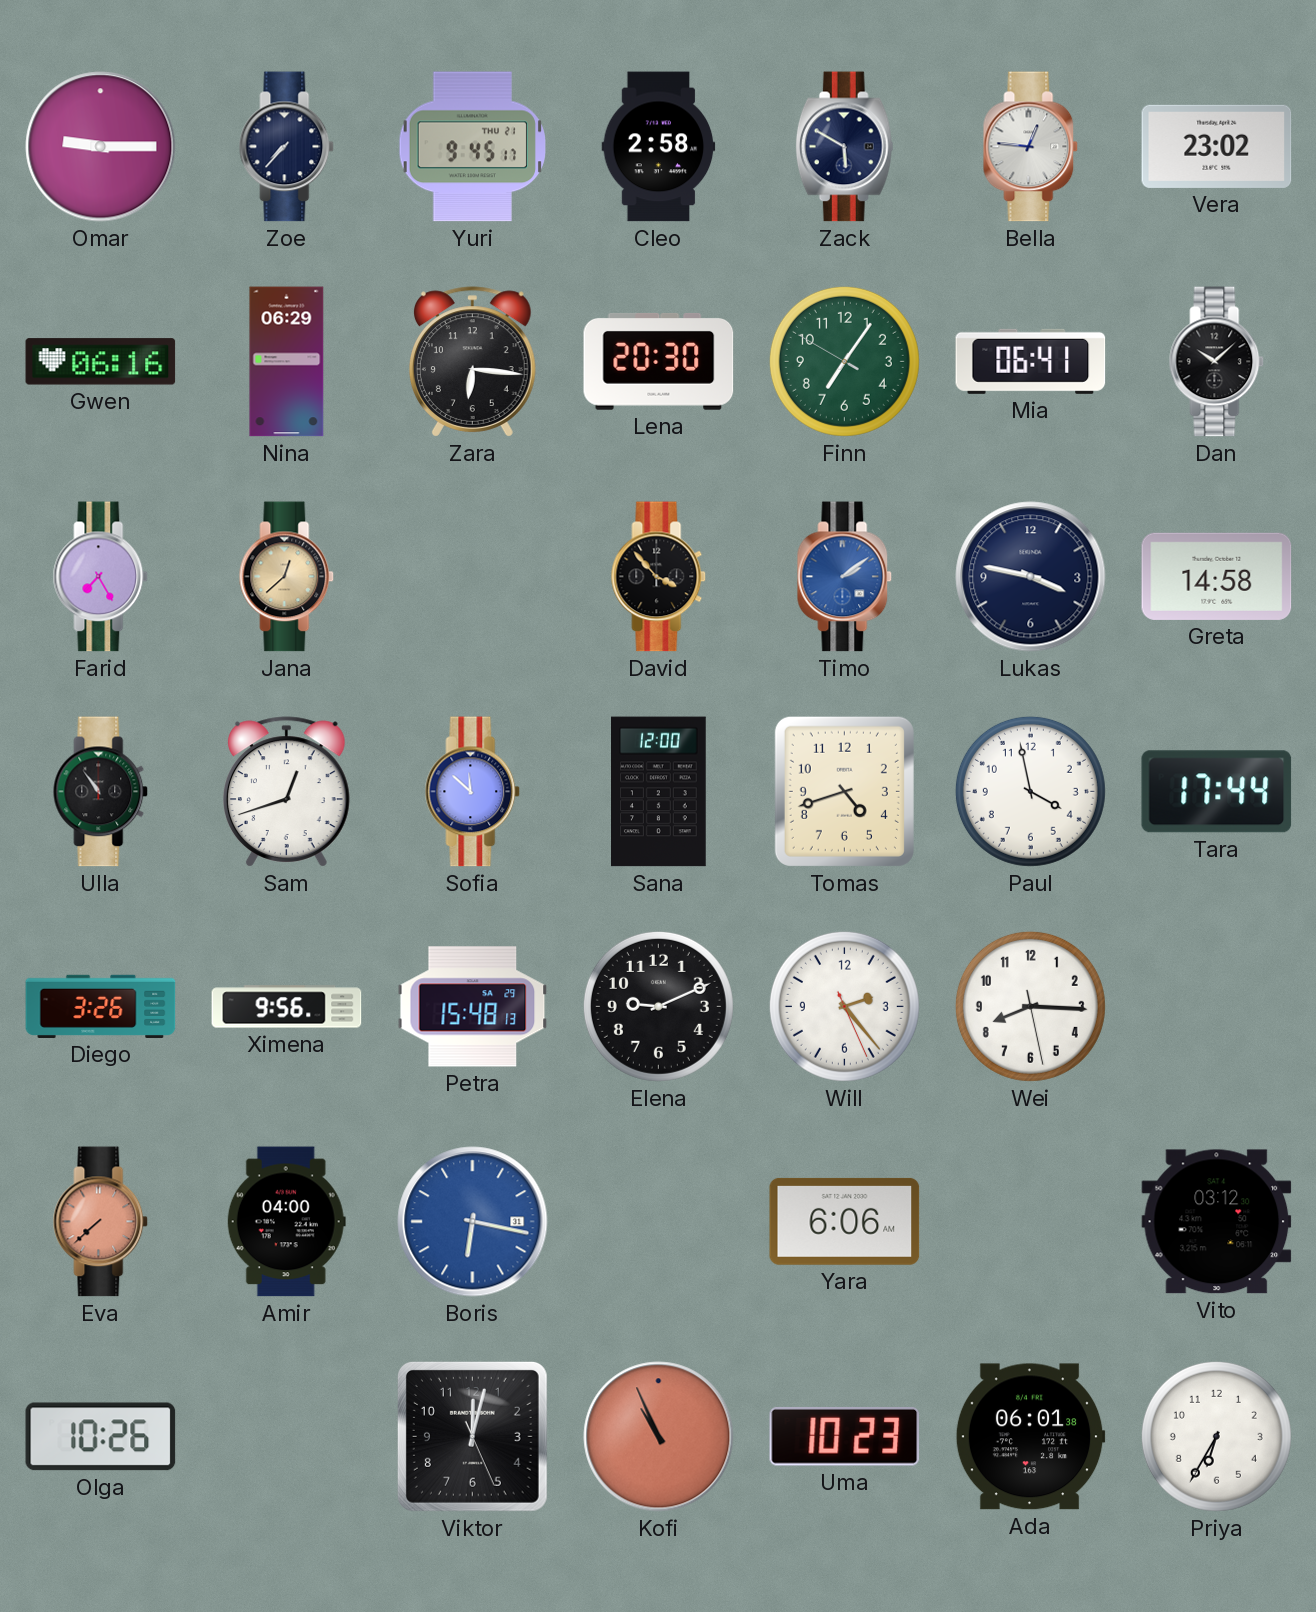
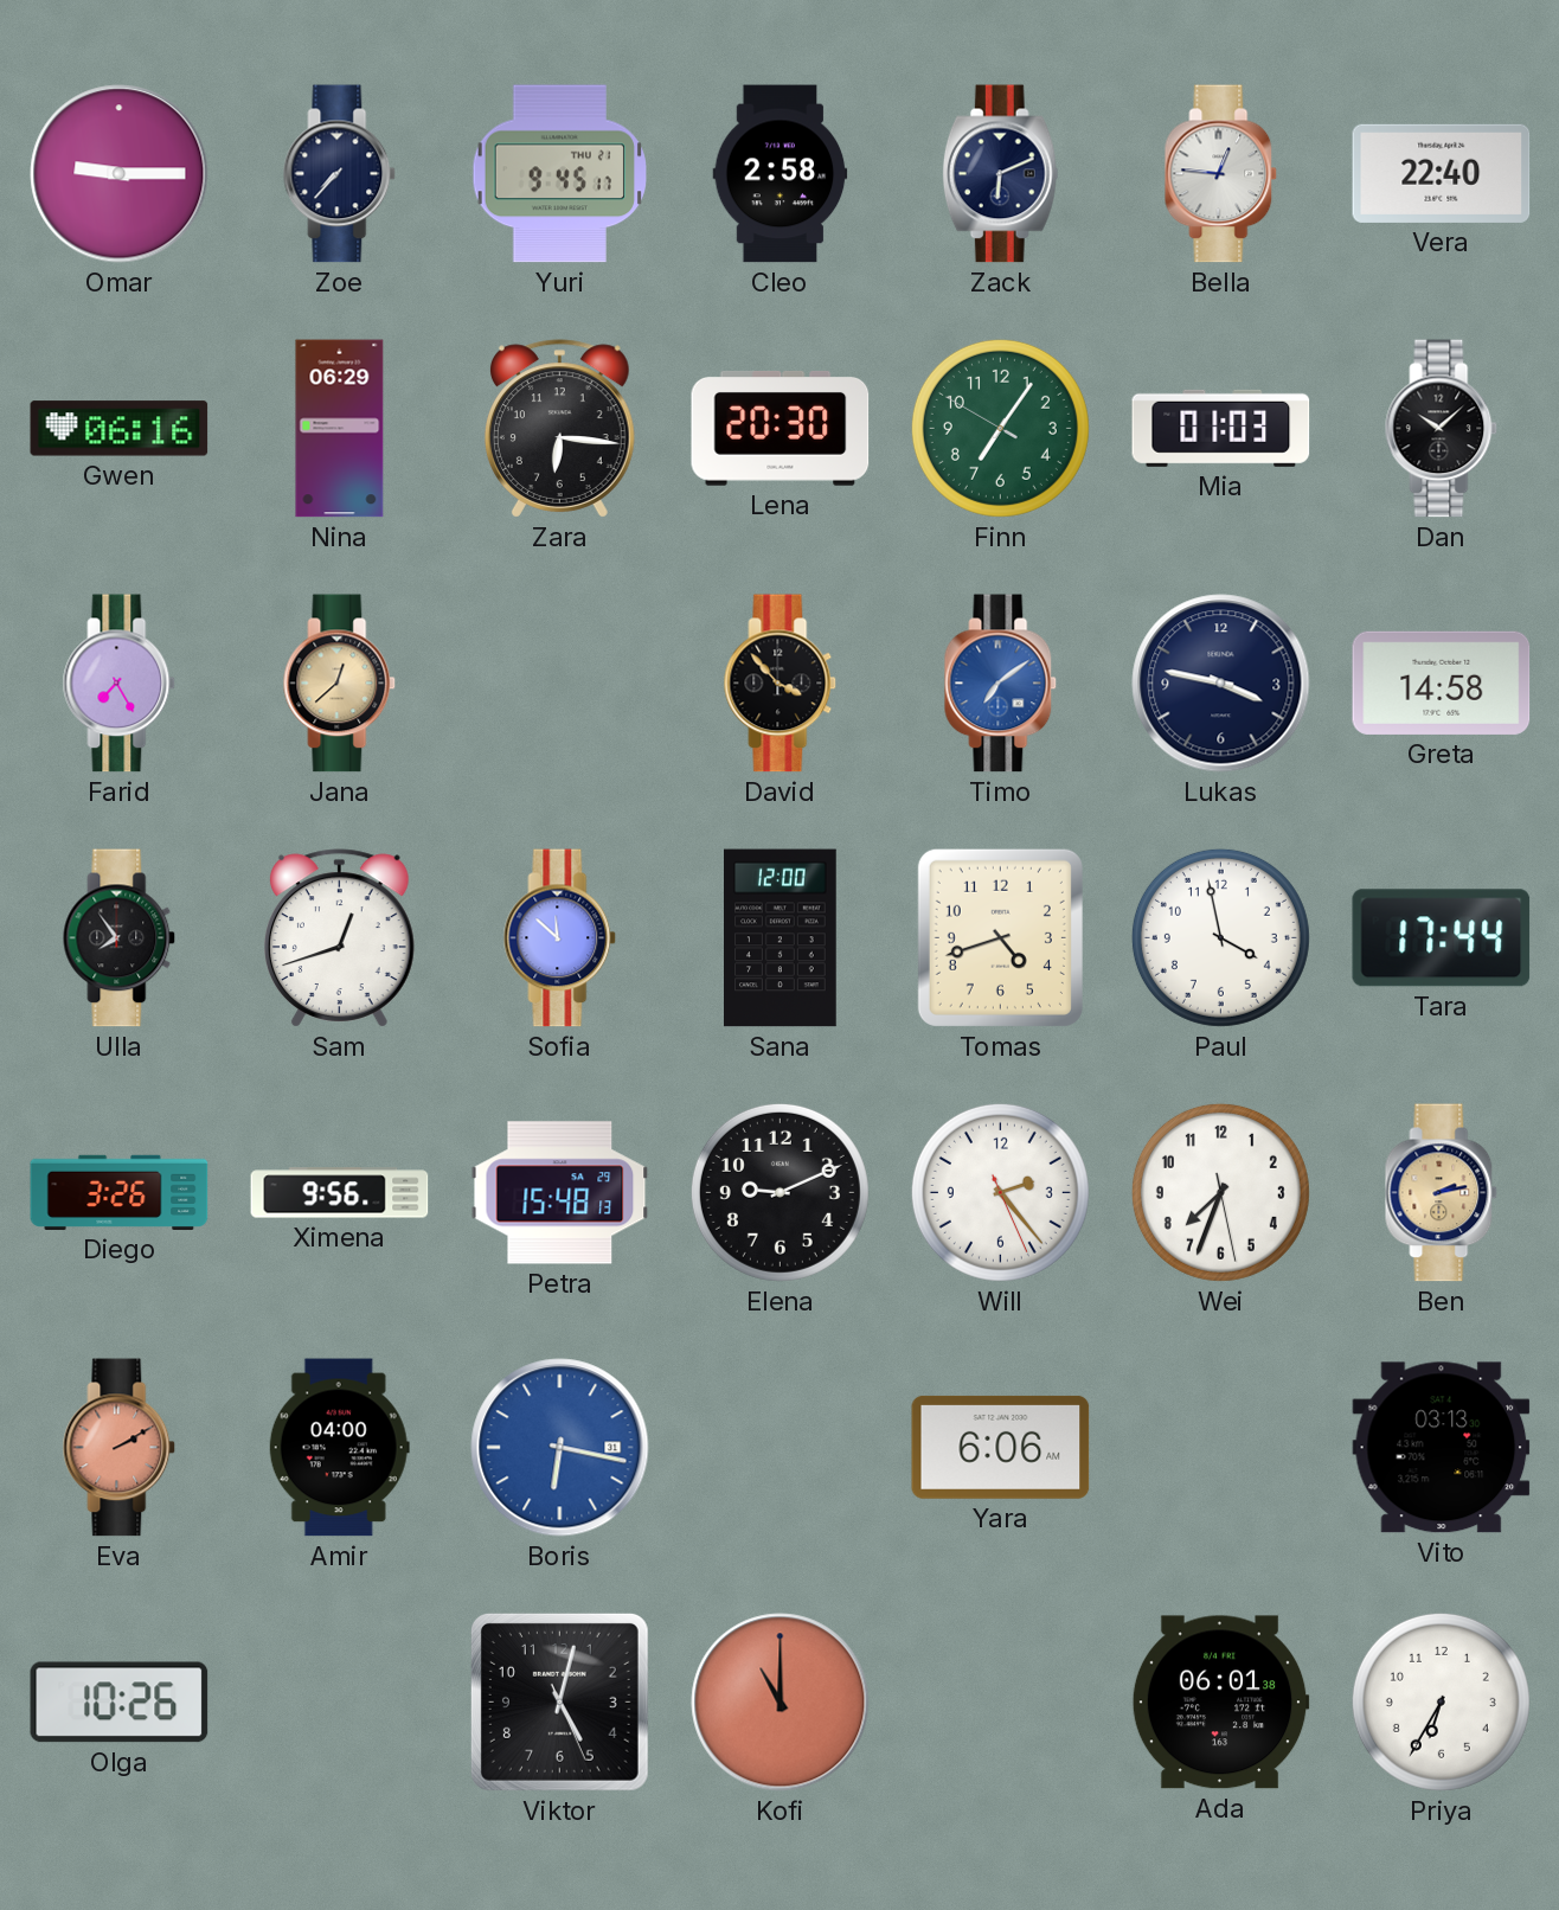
Zack: 5:50 -> 6:11
Vera: 23:02 -> 22:40
Mia: 06:41 -> 01:03
Timo: 2:09 -> 7:09
Ulla: 10:54 -> 7:54
Wei: 8:15 -> 7:33
Ben: none -> 2:13
Eva: 7:38 -> 2:10
Vito: 03:12 -> 03:13
Viktor: 12:02 -> 5:02
Kofi: 10:56 -> 11:00
Uma: 10:23 -> none
